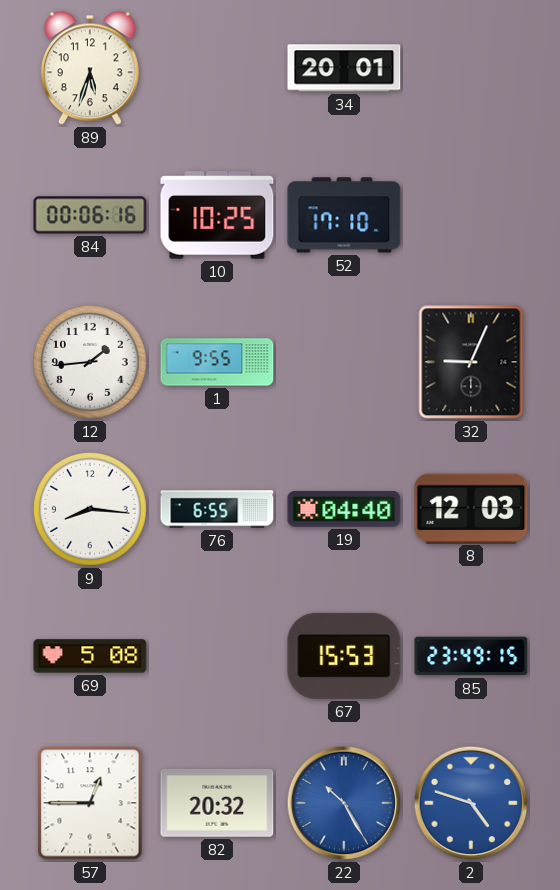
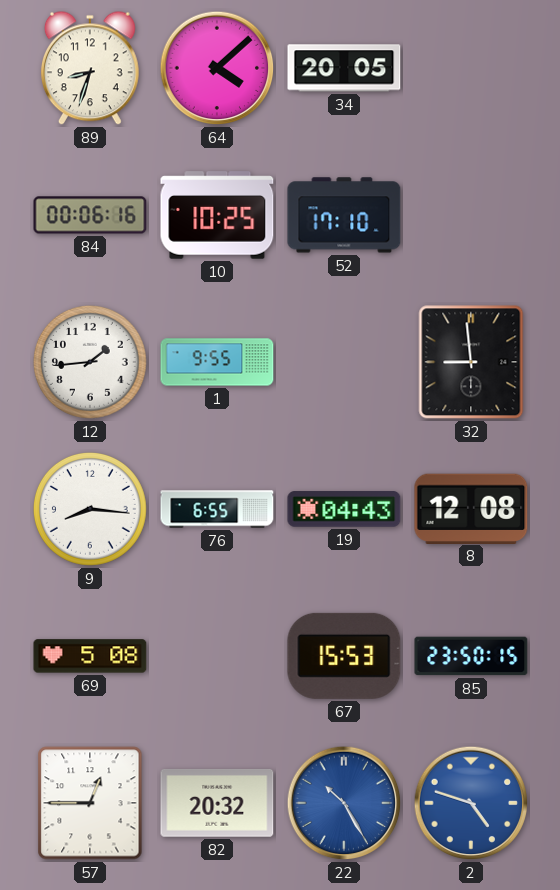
89: 5:33 -> 8:33
64: none -> 4:08
34: 20:01 -> 20:05
32: 9:04 -> 8:59
19: 04:40 -> 04:43
8: 12:03 -> 12:08
85: 23:49 -> 23:50
